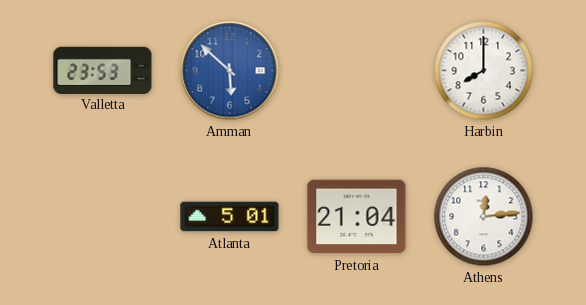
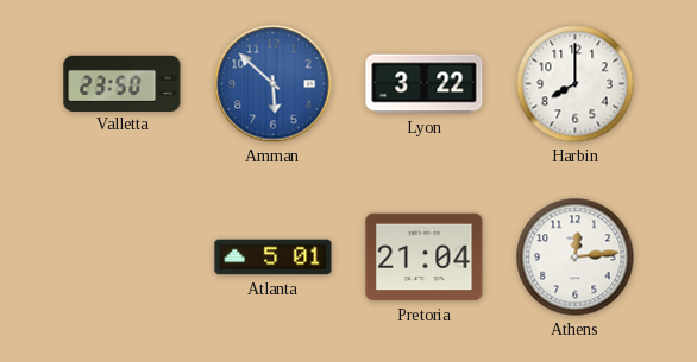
Valletta: 23:53 -> 23:50
Lyon: none -> 3:22
